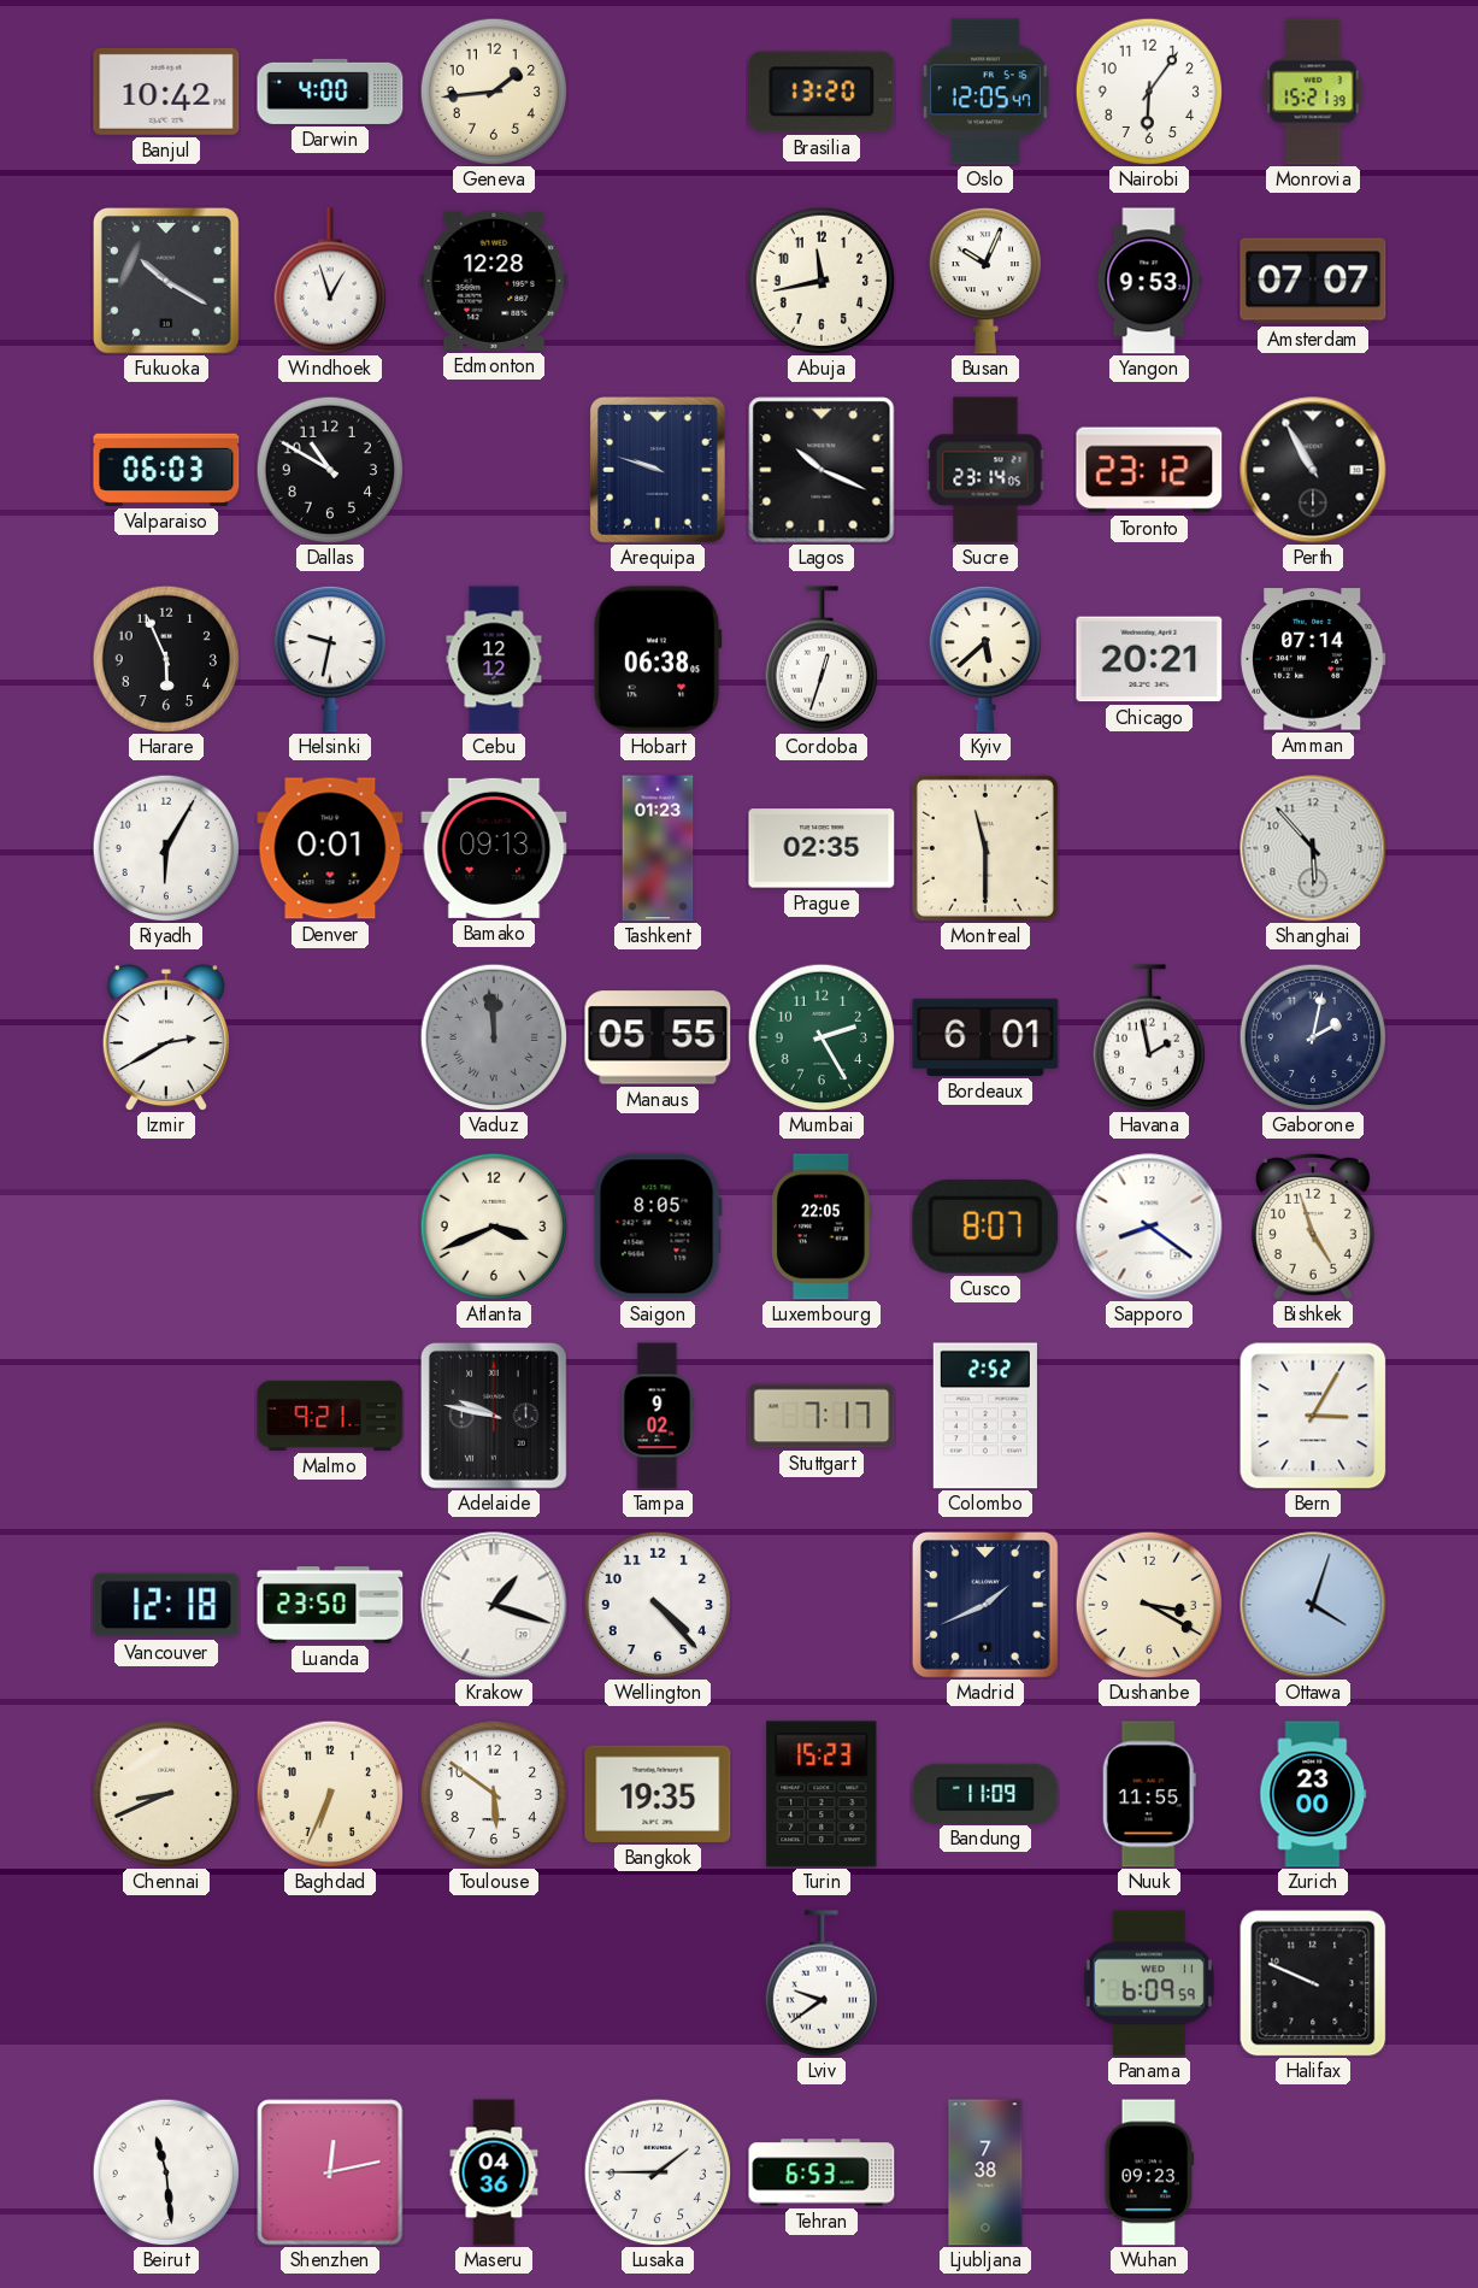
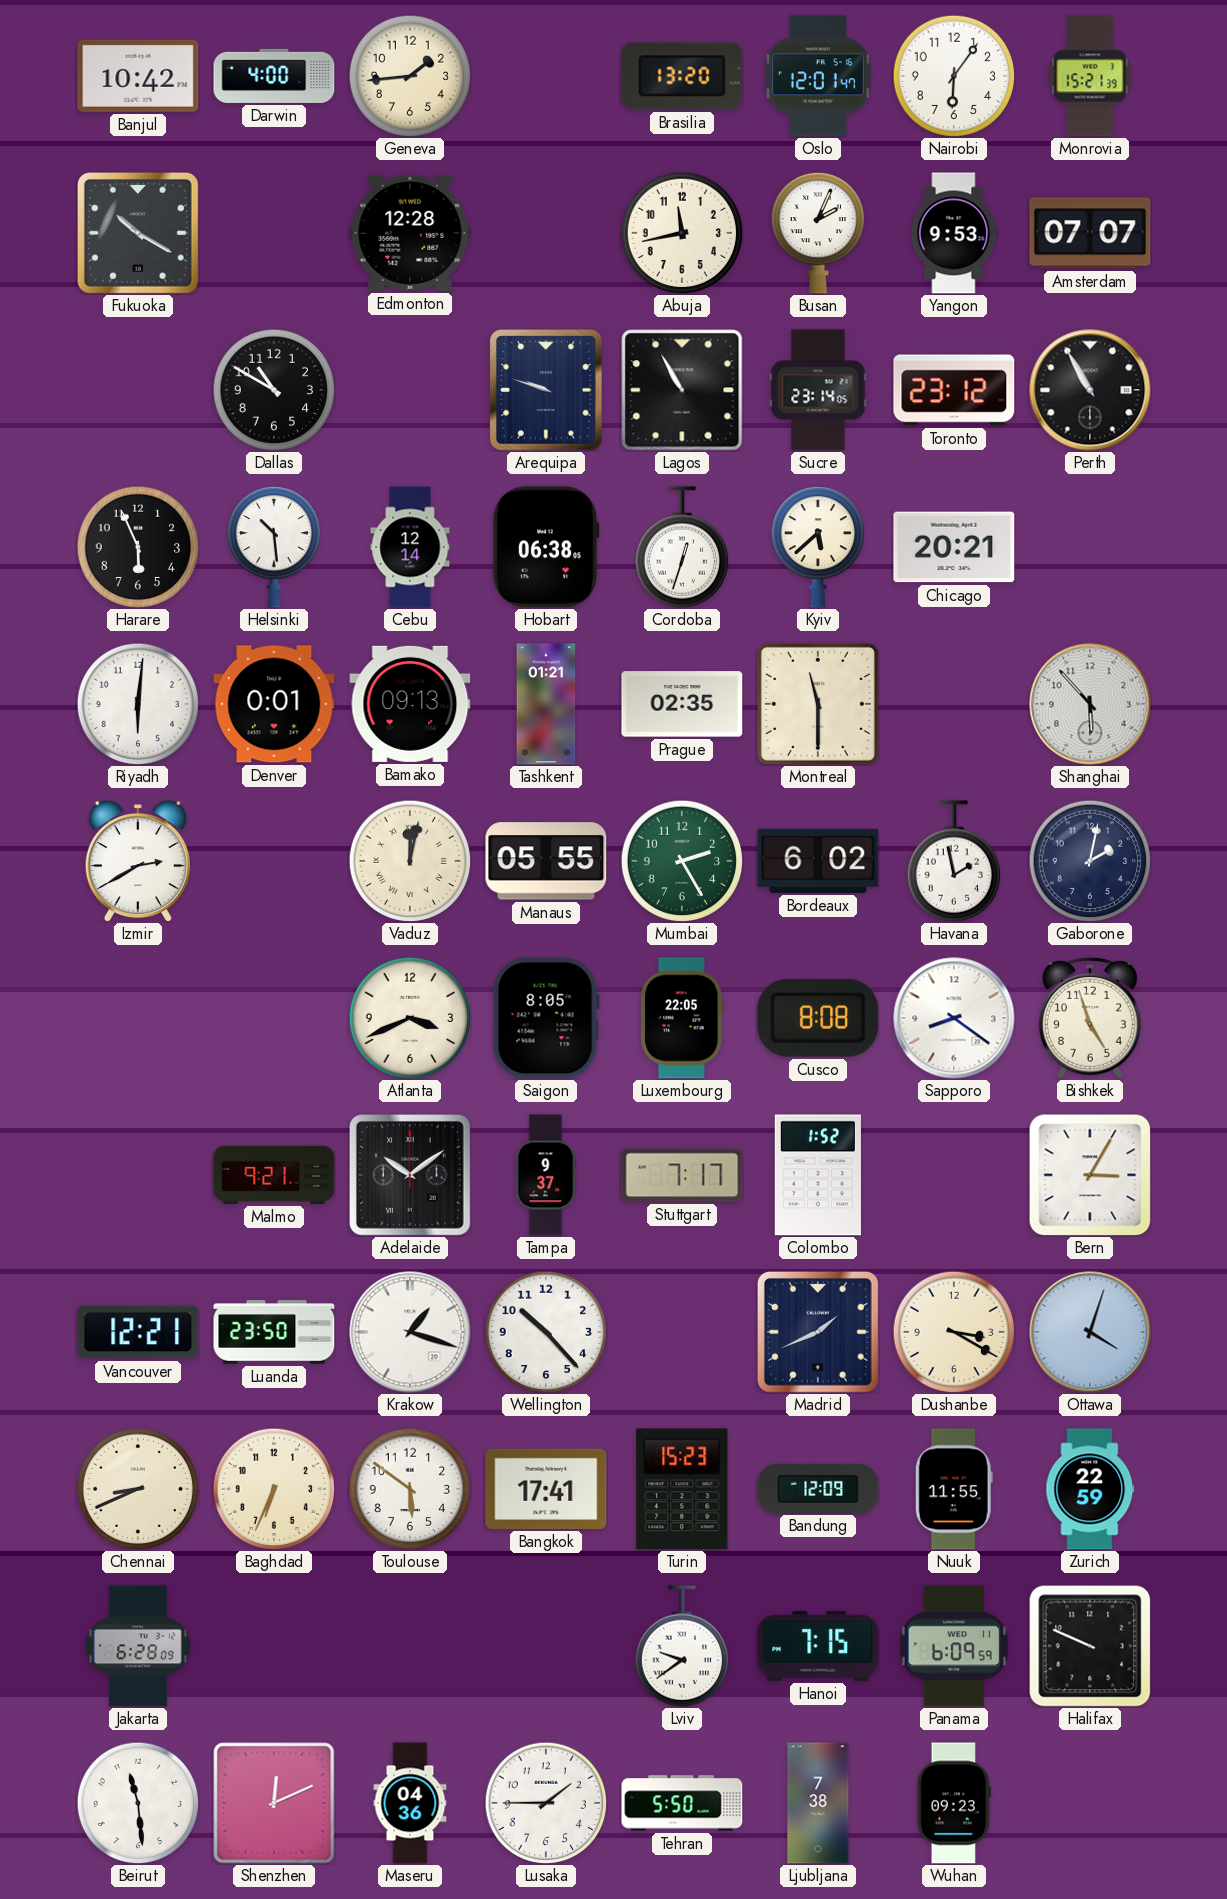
Oslo: 12:05 -> 12:01
Windhoek: 12:57 -> none
Busan: 10:04 -> 2:04
Valparaiso: 06:03 -> none
Lagos: 10:19 -> 10:55
Helsinki: 9:32 -> 10:29
Cebu: 12:12 -> 12:14
Amman: 07:14 -> none
Riyadh: 6:05 -> 6:01
Tashkent: 01:23 -> 01:21
Vaduz: 11:59 -> 12:02
Vaduz dial: grey -> cream
Bordeaux: 6:01 -> 6:02
Cusco: 8:07 -> 8:08
Adelaide: 9:47 -> 10:09
Tampa: 9:02 -> 9:37
Colombo: 2:52 -> 1:52
Vancouver: 12:18 -> 12:21
Wellington: 4:23 -> 10:23
Bangkok: 19:35 -> 17:41
Bandung: 11:09 -> 12:09
Zurich: 23:00 -> 22:59
Jakarta: none -> 6:28
Hanoi: none -> 7:15
Shenzhen: 12:13 -> 12:11
Tehran: 6:53 -> 5:50
